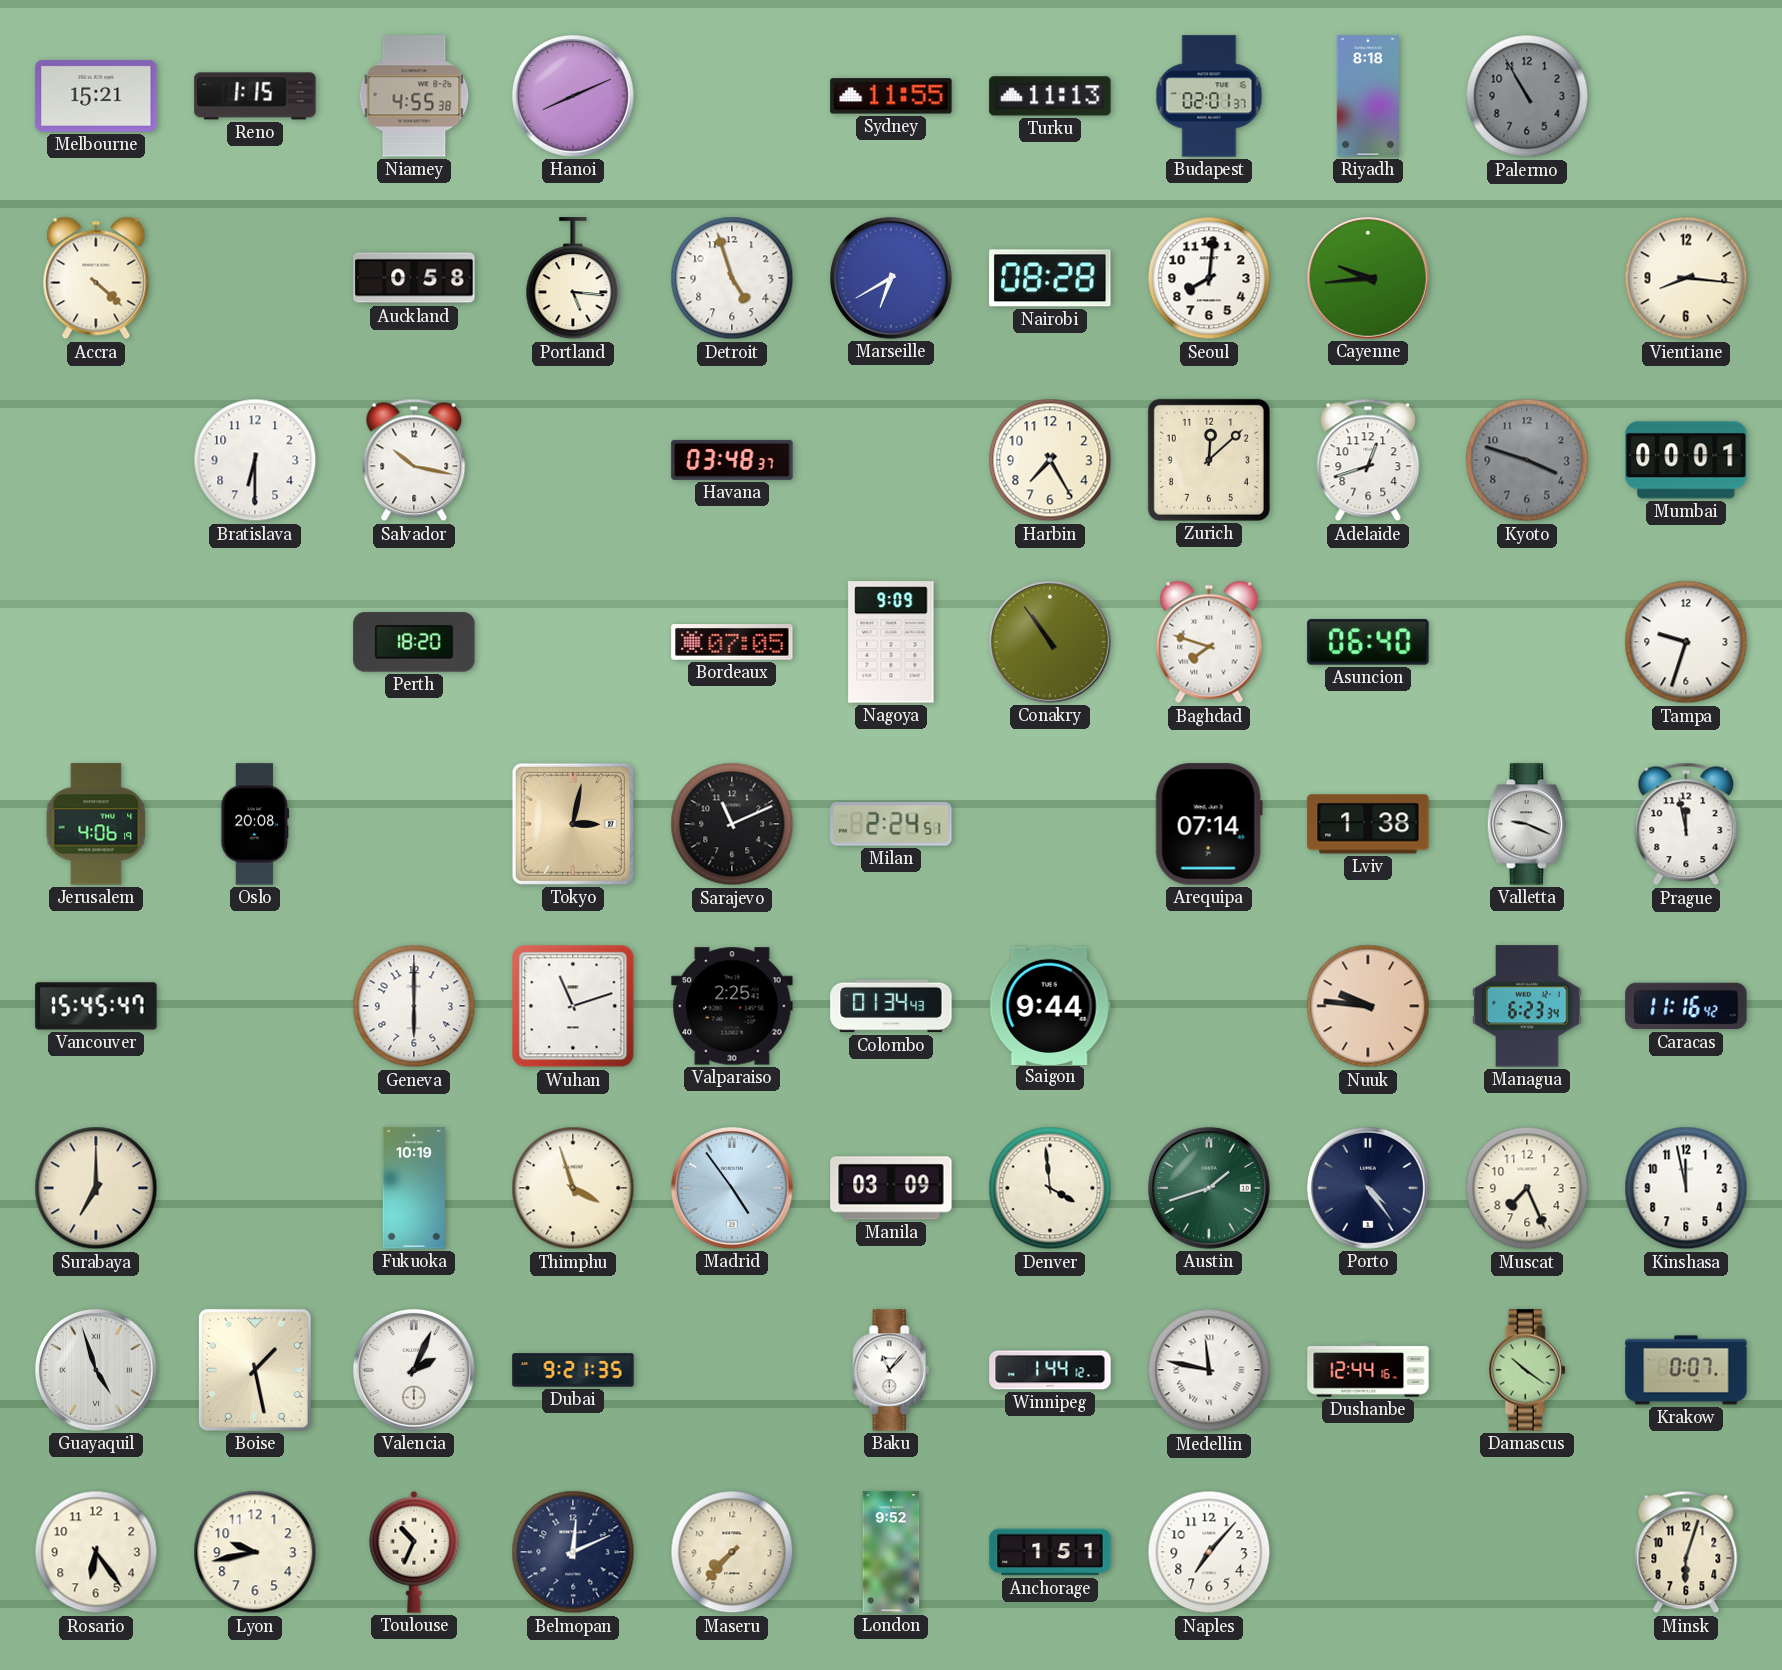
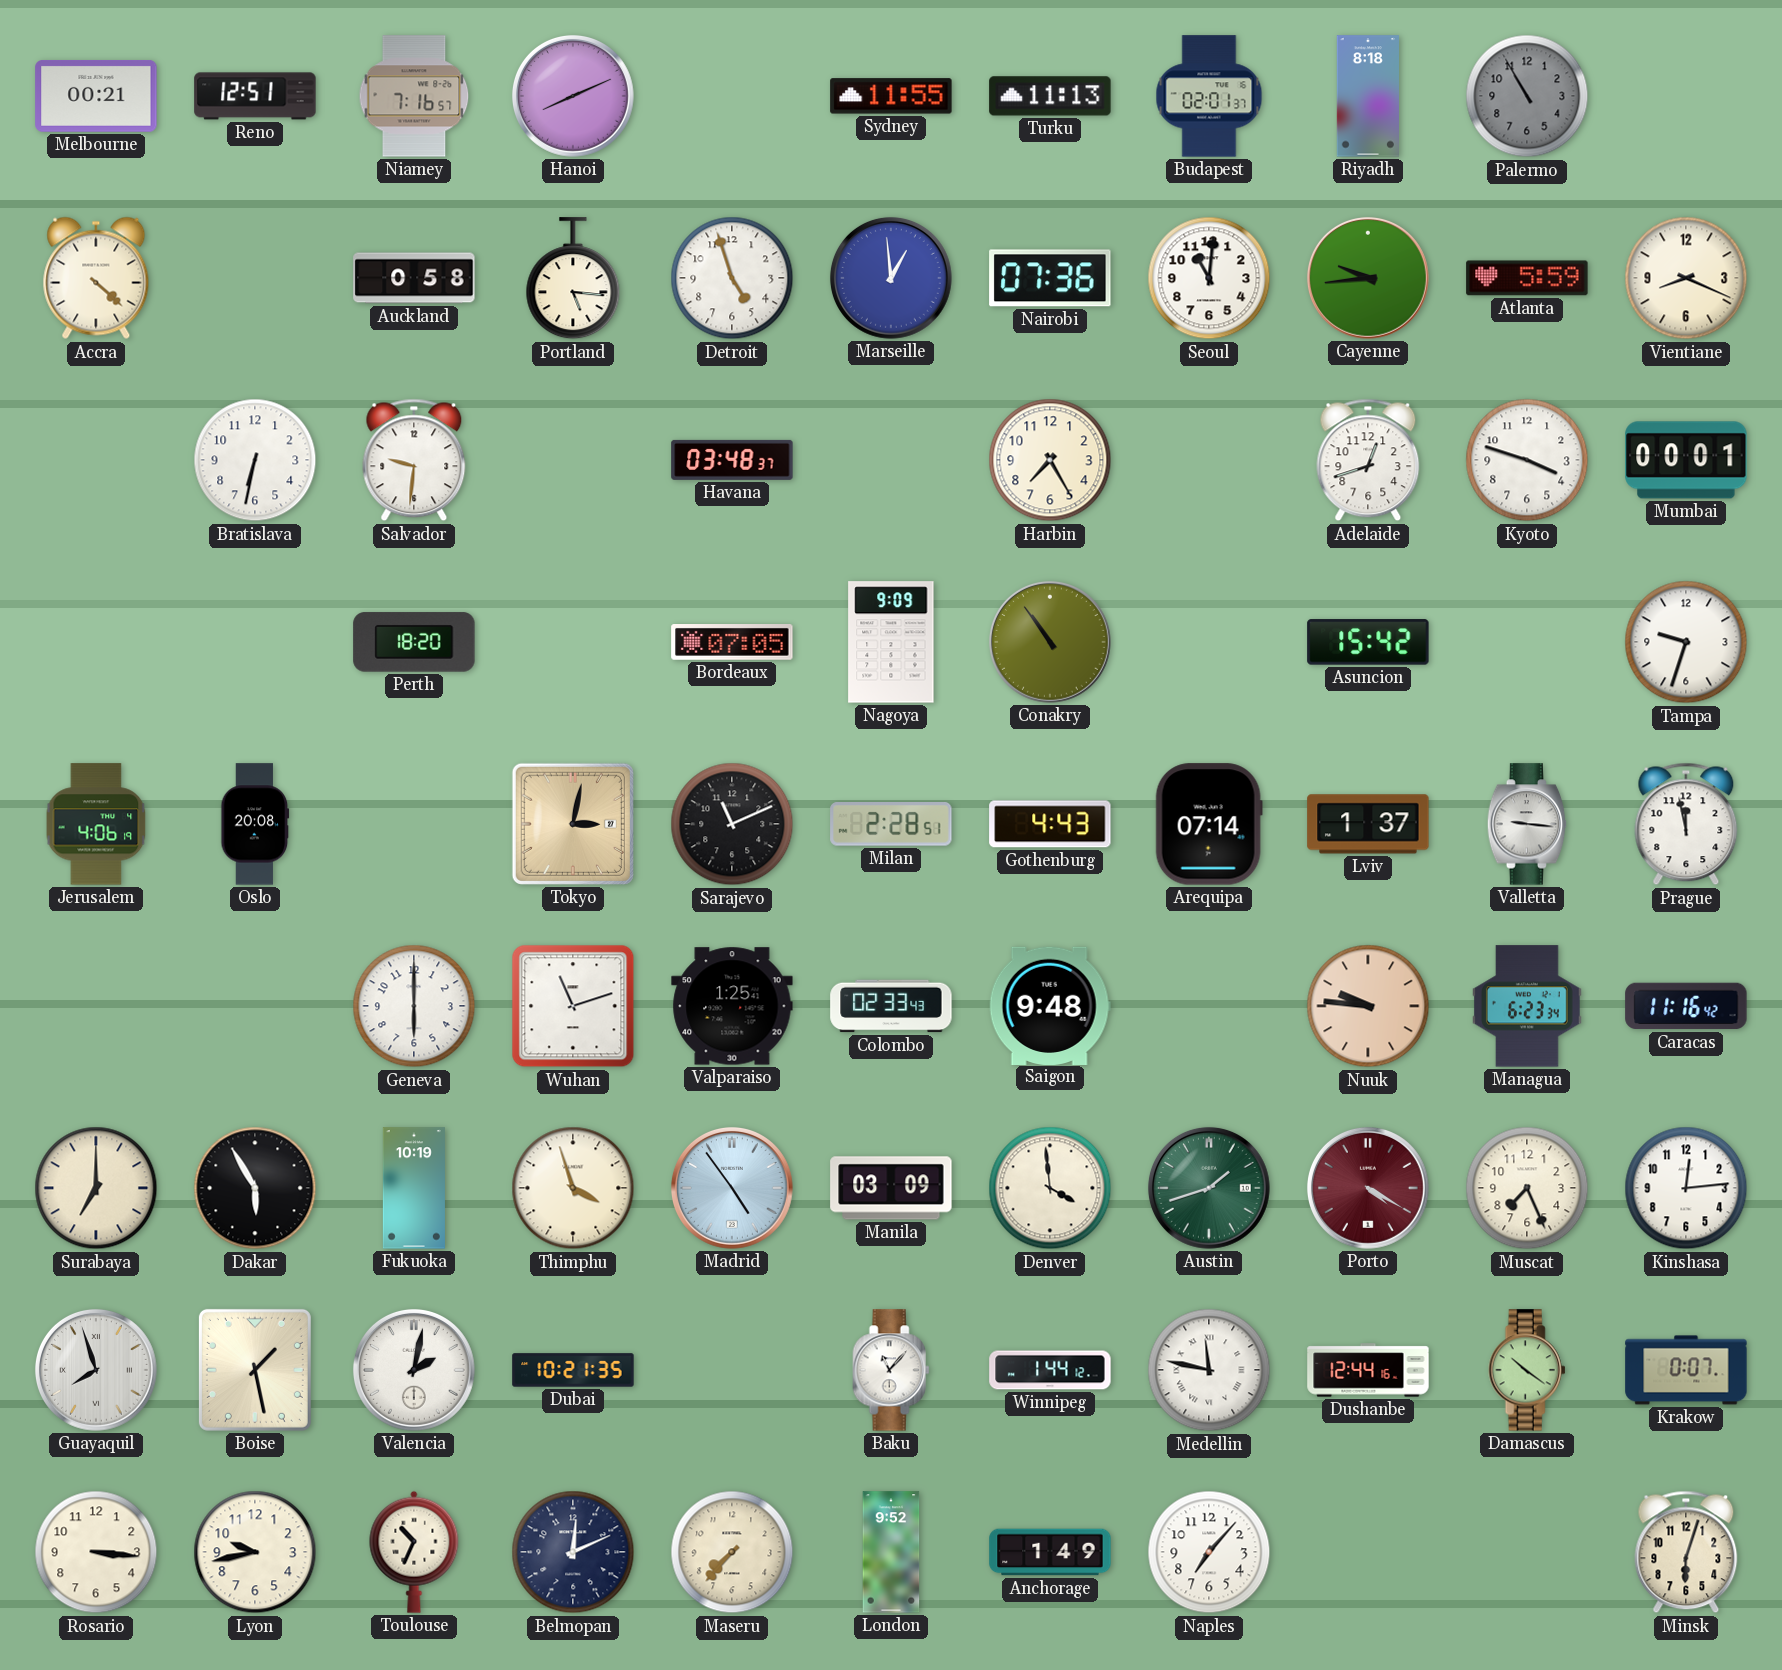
Melbourne: 15:21 -> 00:21
Reno: 1:15 -> 12:51
Niamey: 4:55 -> 7:16
Marseille: 6:40 -> 12:59
Nairobi: 08:28 -> 07:36
Seoul: 8:01 -> 11:01
Atlanta: none -> 5:59
Vientiane: 8:16 -> 8:19
Bratislava: 6:30 -> 6:32
Salvador: 10:17 -> 9:31
Zurich: 12:08 -> none
Kyoto dial: grey -> white
Baghdad: 7:48 -> none
Asuncion: 06:40 -> 15:42
Milan: 2:24 -> 2:28
Gothenburg: none -> 4:43
Lviv: 1:38 -> 1:37
Valletta: 9:19 -> 9:16
Vancouver: 15:45 -> none
Valparaiso: 2:25 -> 1:25
Colombo: 01:34 -> 02:33
Saigon: 9:44 -> 9:48
Dakar: none -> 5:55
Porto: 4:24 -> 4:20
Porto dial: navy -> burgundy
Kinshasa: 11:58 -> 12:14
Guayaquil: 4:57 -> 7:57
Valencia: 2:04 -> 2:02
Dubai: 9:21 -> 10:21
Rosario: 6:24 -> 3:16
Anchorage: 1:51 -> 1:49
